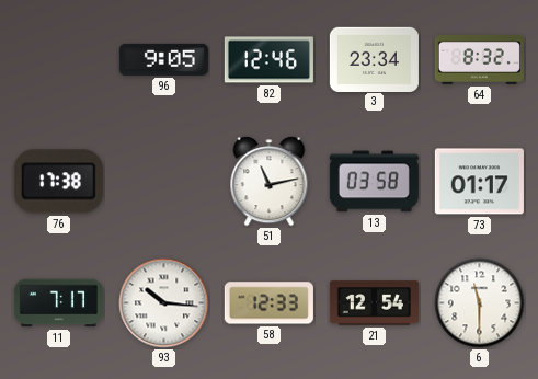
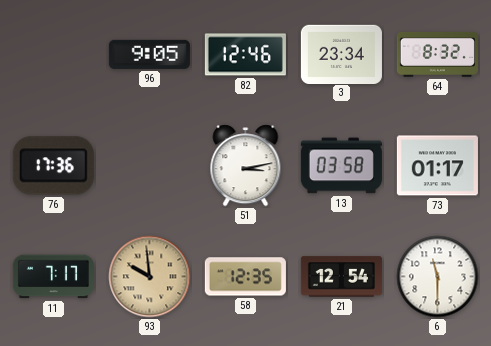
76: 17:38 -> 17:36
51: 11:13 -> 3:13
93: 10:16 -> 9:59
93 dial: white -> champagne
58: 12:33 -> 12:35
